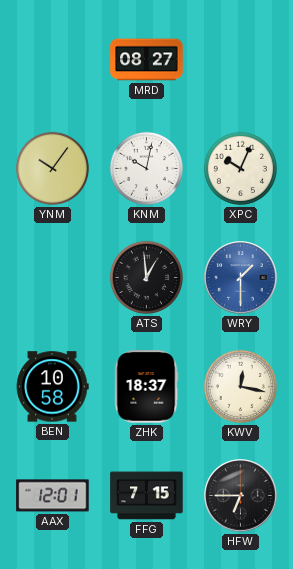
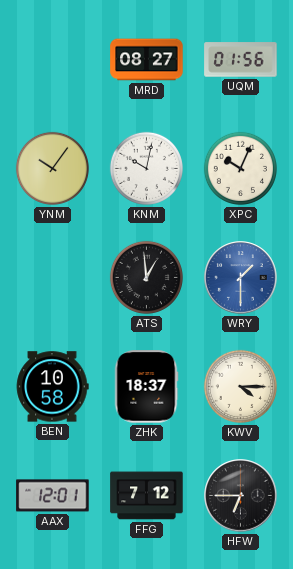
UQM: none -> 01:56
KWV: 12:17 -> 4:15
FFG: 7:15 -> 7:12
